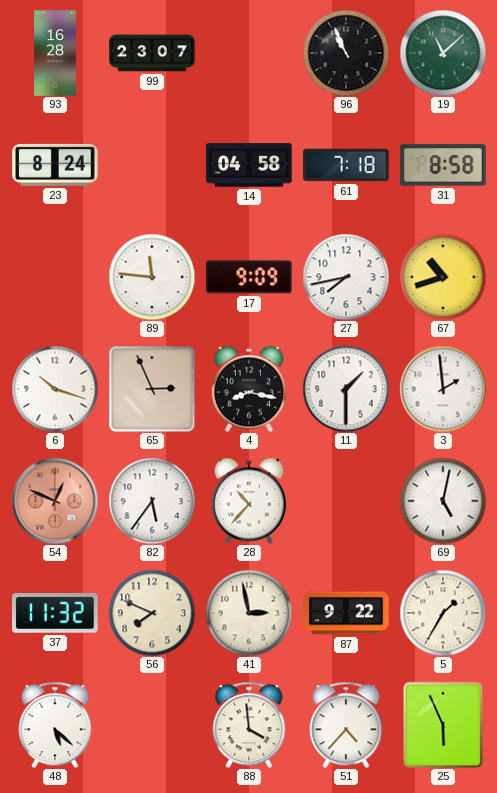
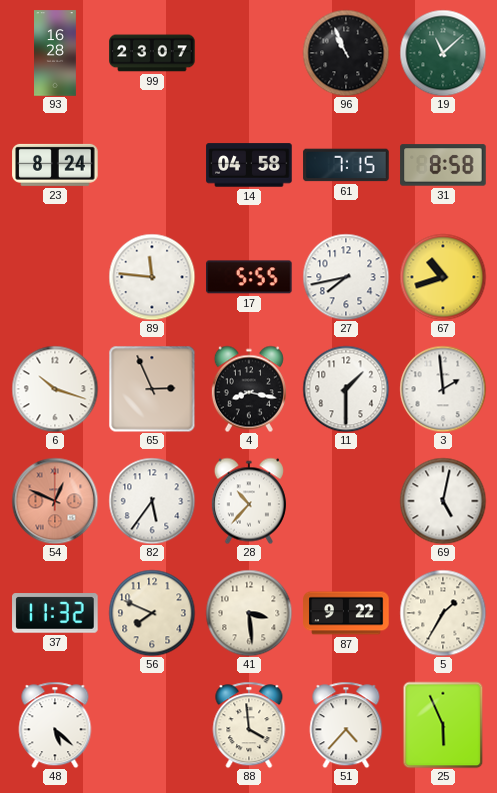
61: 7:18 -> 7:15
17: 9:09 -> 5:55
41: 2:58 -> 3:29
